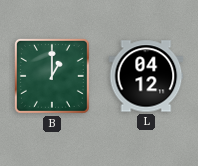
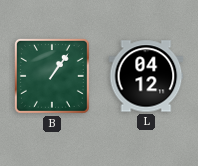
B: 1:00 -> 1:06
